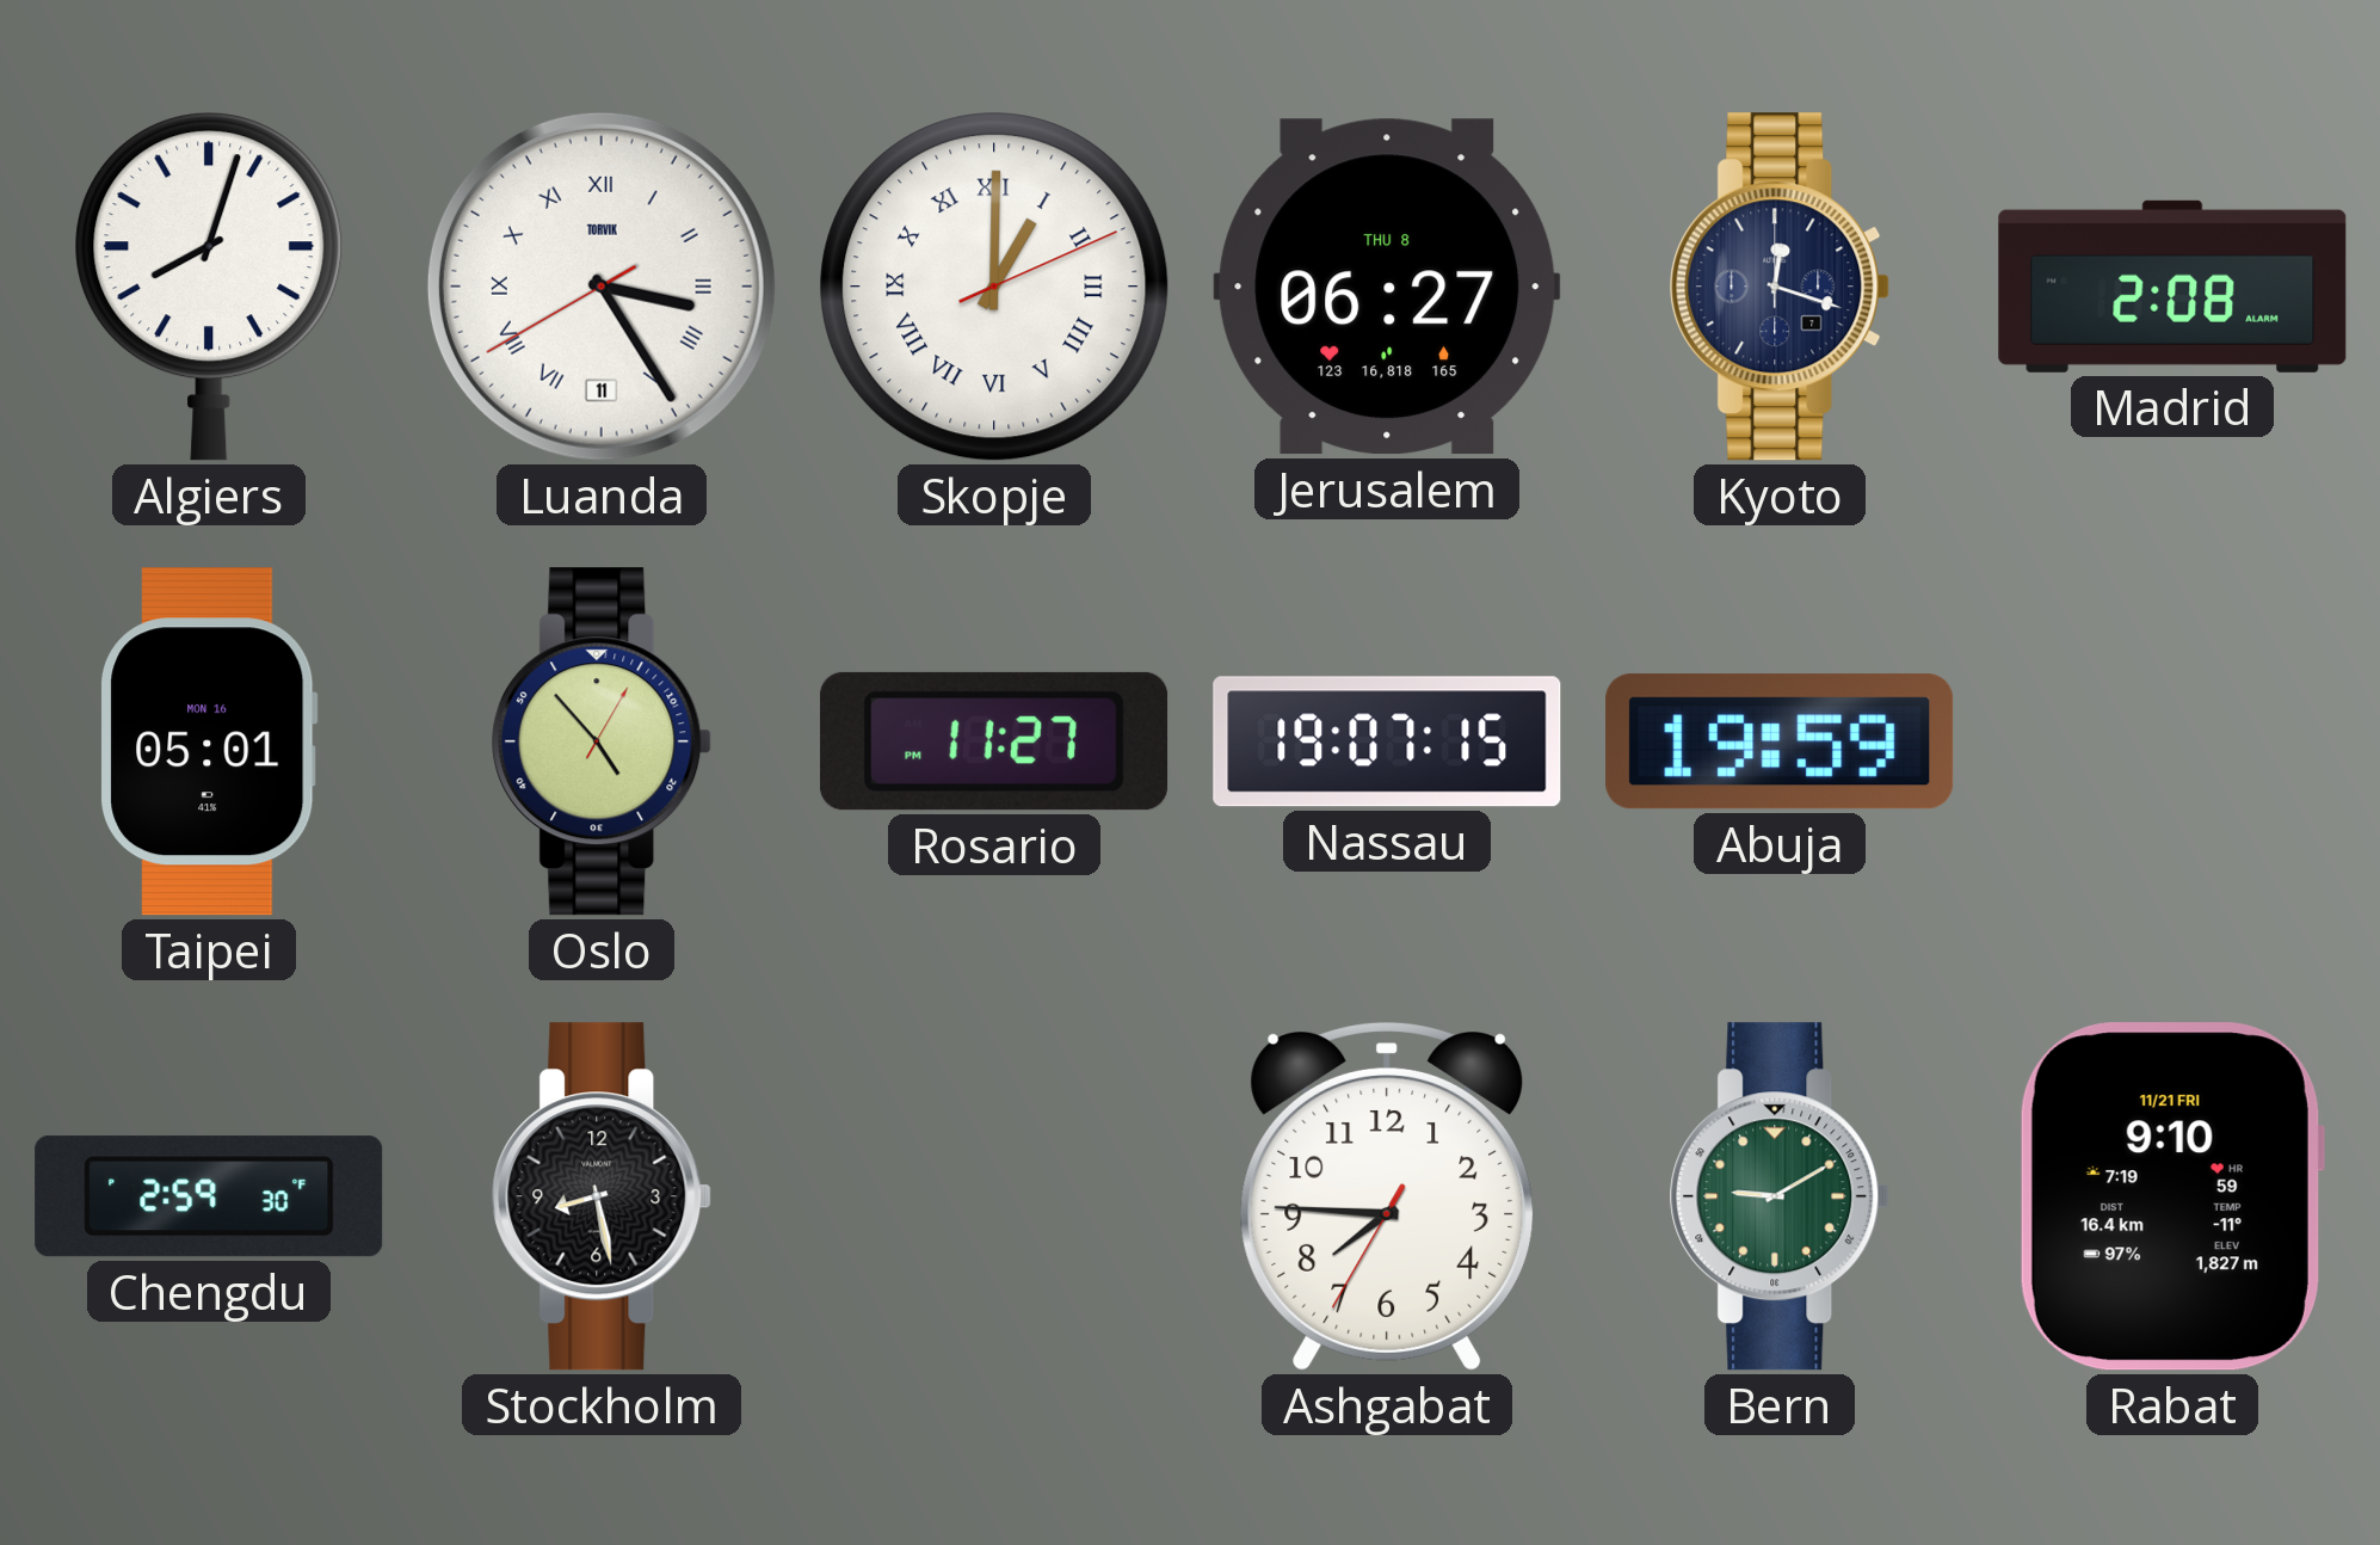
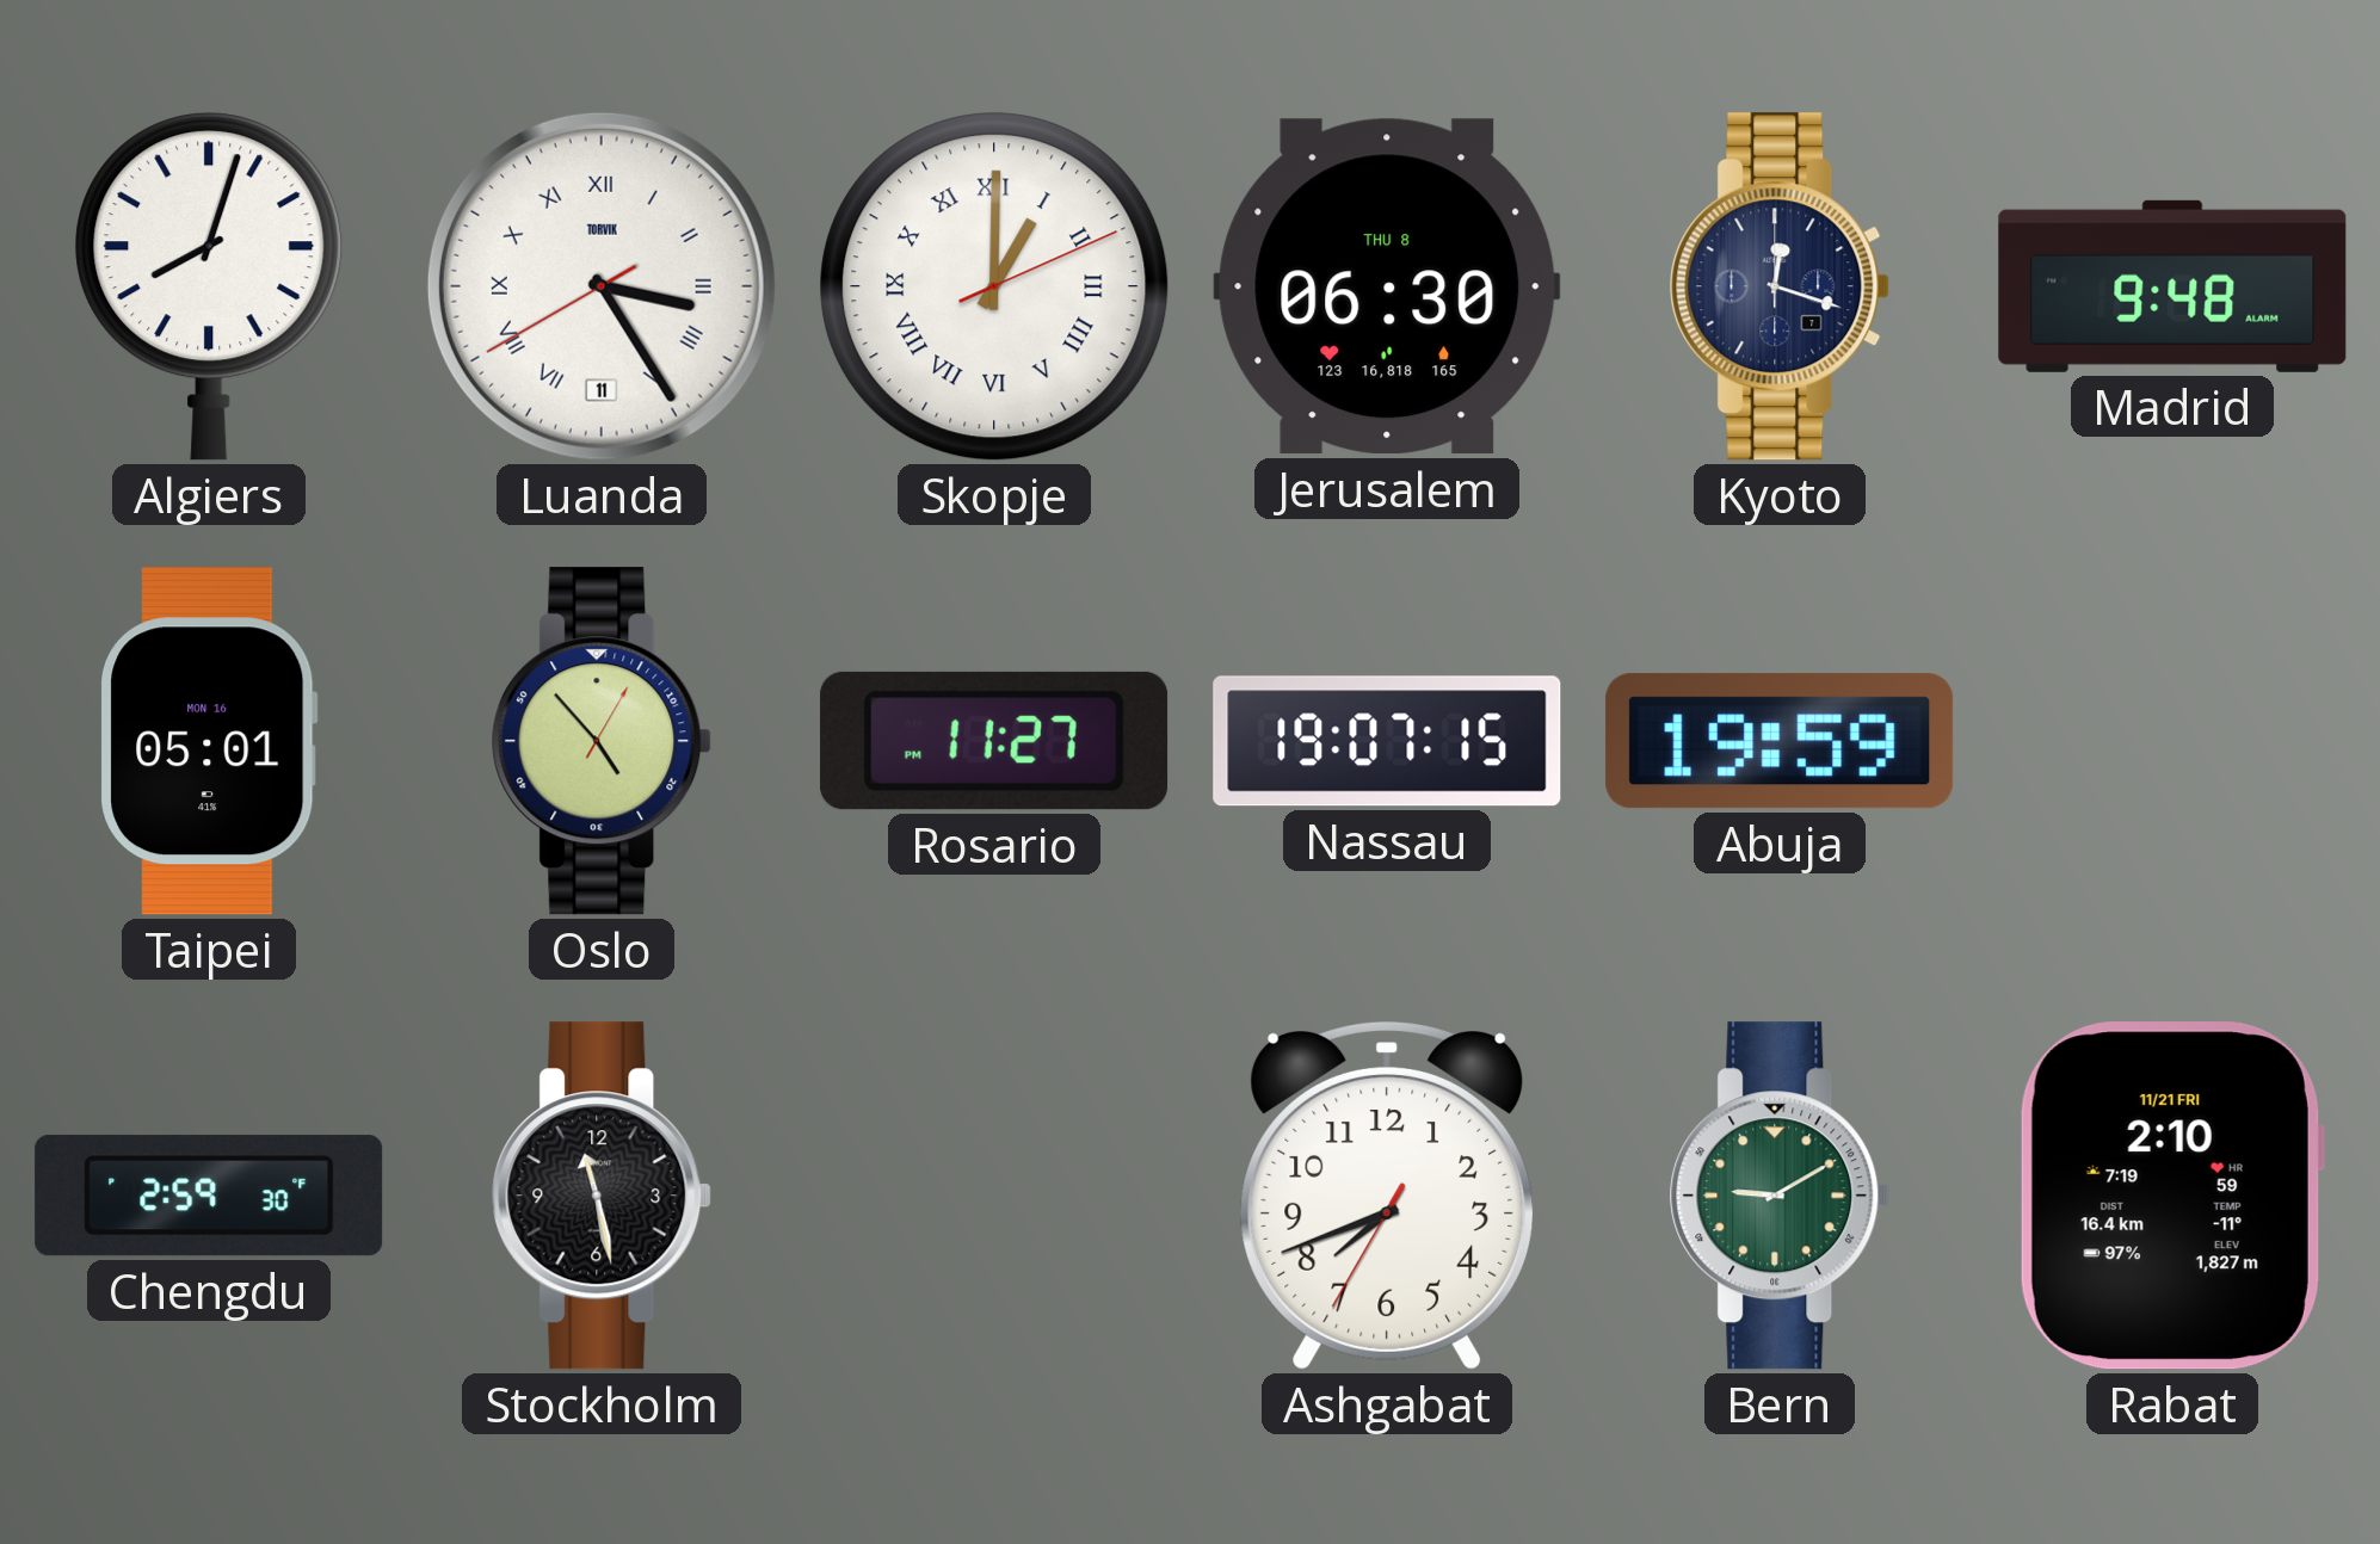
Jerusalem: 06:27 -> 06:30
Madrid: 2:08 -> 9:48
Stockholm: 8:28 -> 11:28
Ashgabat: 7:45 -> 7:41
Rabat: 9:10 -> 2:10
